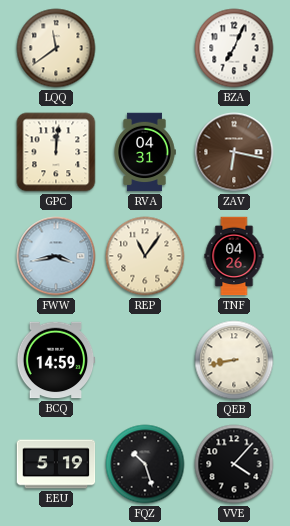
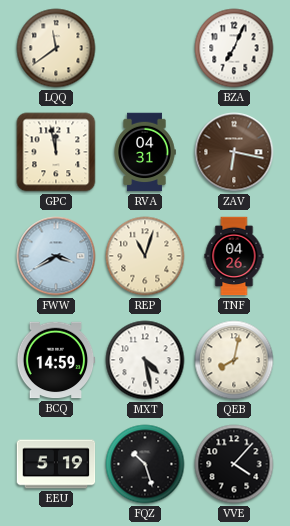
GPC: 12:01 -> 11:58
FWW: 3:43 -> 3:40
REP: 11:06 -> 11:03
MXT: none -> 4:28
QEB: 8:43 -> 8:02
